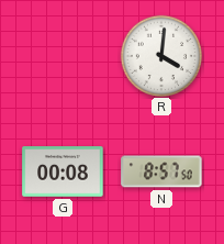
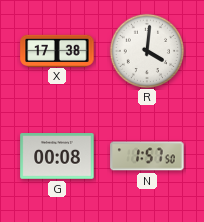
X: none -> 17:38
N: 8:57 -> 1:57
